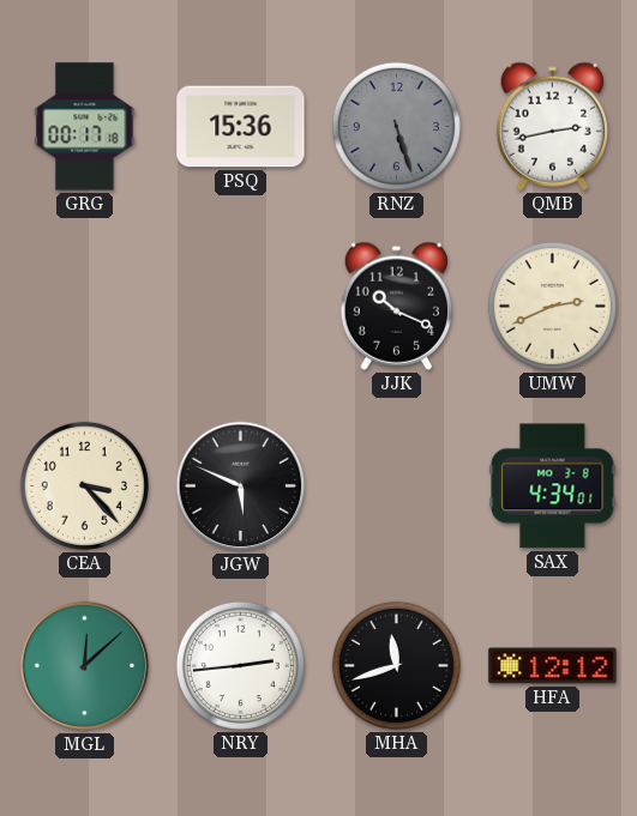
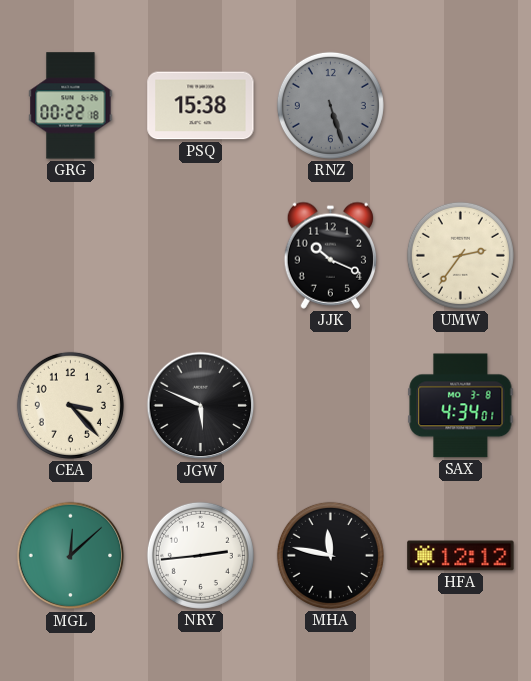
GRG: 00:17 -> 00:22
PSQ: 15:36 -> 15:38
QMB: 2:43 -> none
UMW: 2:41 -> 2:36
MHA: 11:42 -> 11:47
